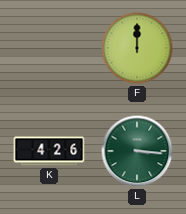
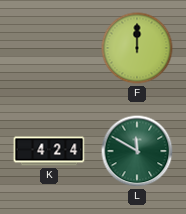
K: 4:26 -> 4:24
L: 3:16 -> 11:50
